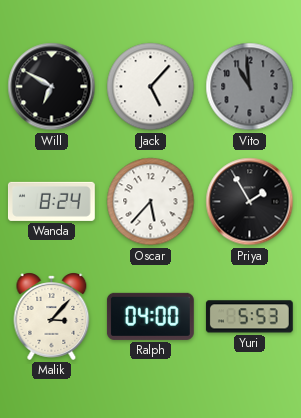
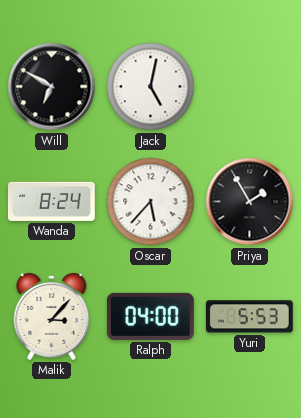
Jack: 5:07 -> 5:02
Vito: 10:59 -> none
